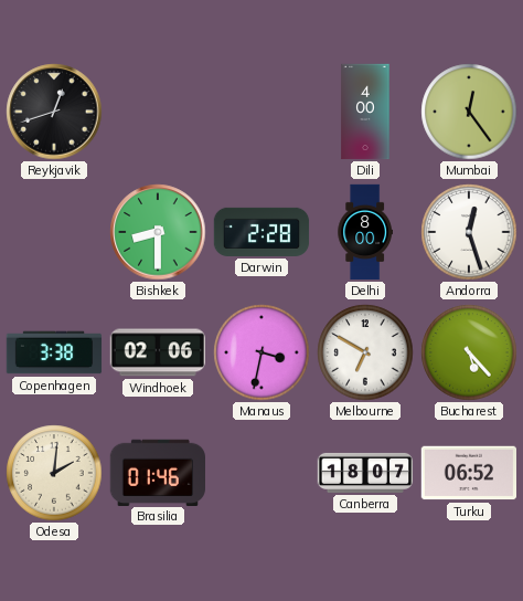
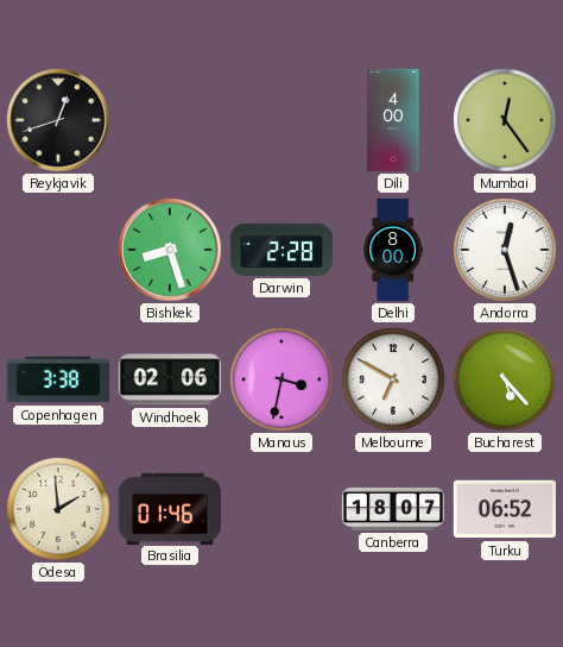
Bishkek: 8:30 -> 8:27
Odesa: 2:01 -> 1:59
